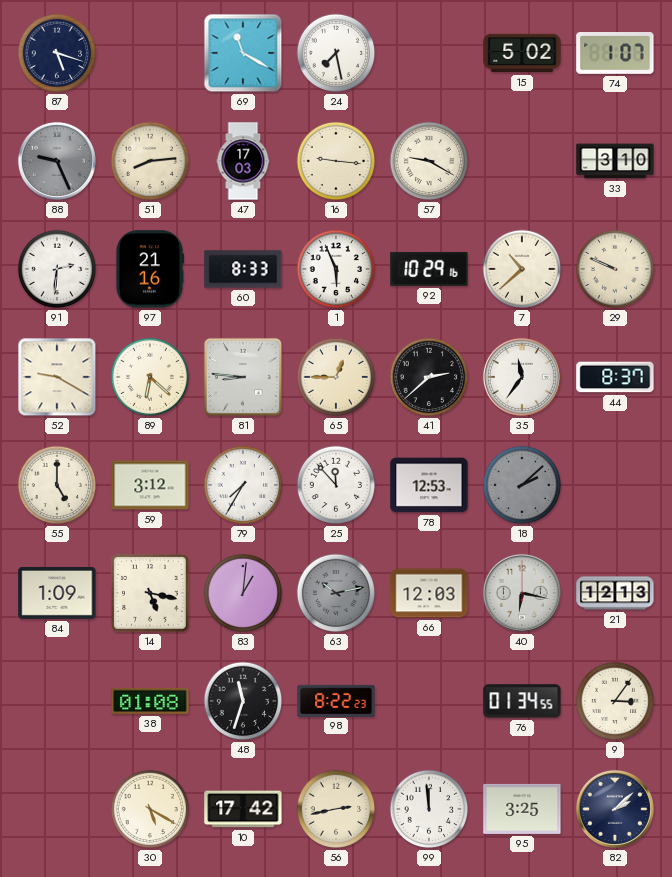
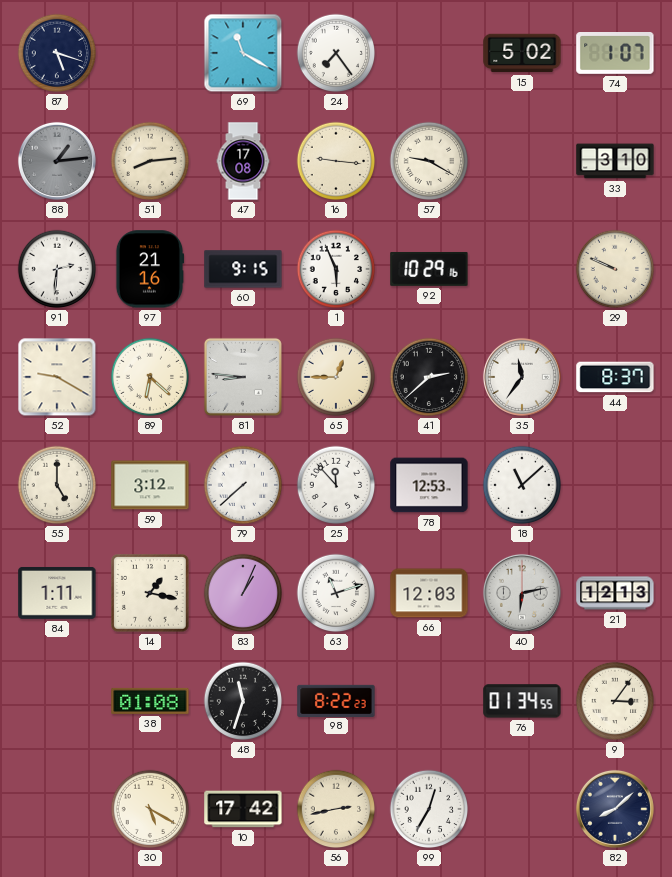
24: 7:28 -> 7:24
88: 9:26 -> 1:14
47: 17:03 -> 17:08
60: 8:33 -> 9:15
7: 10:38 -> none
79: 7:35 -> 7:38
18: 2:08 -> 11:08
18 dial: grey -> white
84: 1:09 -> 1:11
14: 5:17 -> 1:17
83: 1:01 -> 1:04
63: 10:13 -> 11:12
63 dial: grey -> white
40: 6:17 -> 6:13
99: 11:59 -> 12:35
95: 3:25 -> none
82: 2:08 -> 8:08
